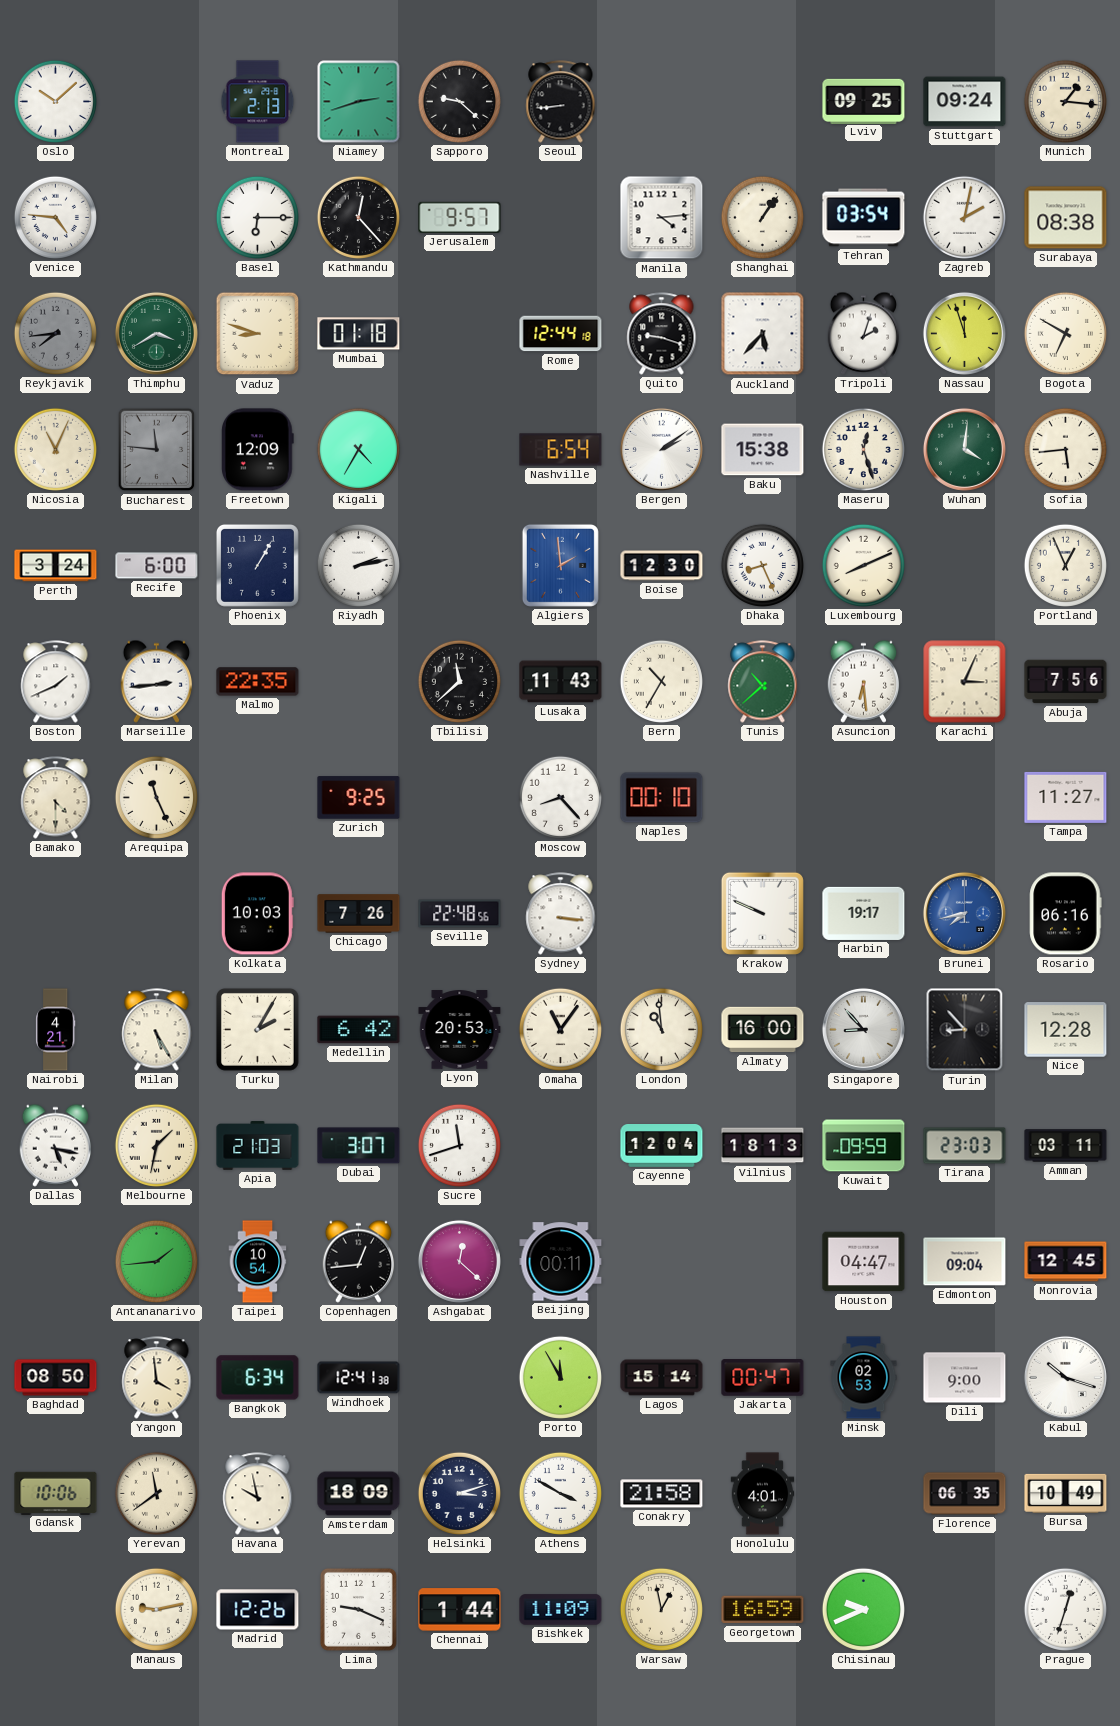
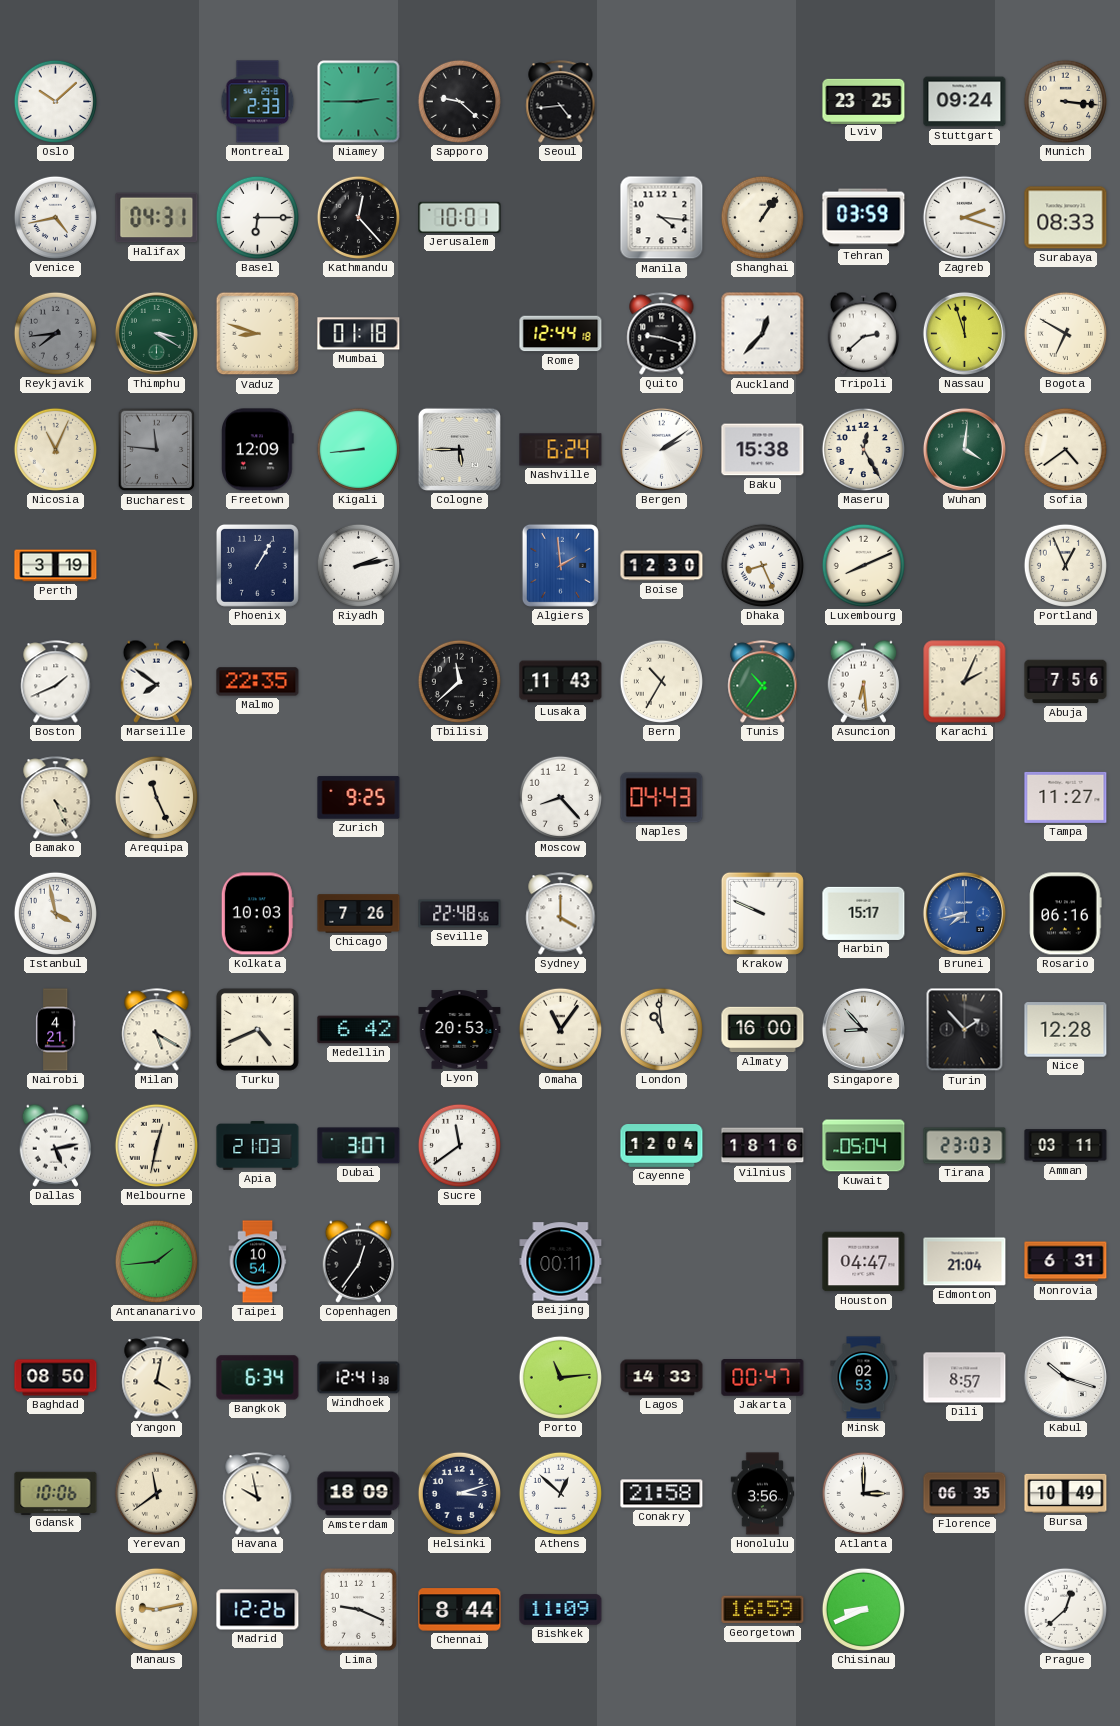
Montreal: 2:13 -> 2:33
Niamey: 2:42 -> 2:45
Seoul: 8:44 -> 4:44
Lviv: 09:25 -> 23:25
Munich: 1:16 -> 3:16
Venice: 4:46 -> 4:43
Halifax: none -> 04:31
Jerusalem: 9:57 -> 10:01
Manila: 4:14 -> 4:16
Tehran: 03:54 -> 03:59
Zagreb: 2:02 -> 2:18
Surabaya: 08:38 -> 08:33
Thimphu: 3:40 -> 3:20
Auckland: 5:37 -> 12:37
Tripoli: 2:03 -> 2:38
Kigali: 4:35 -> 8:44
Cologne: none -> 5:45
Nashville: 6:54 -> 6:24
Maseru: 12:27 -> 12:25
Sofia: 5:44 -> 4:39
Perth: 3:24 -> 3:19
Recife: 6:00 -> none
Marseille: 2:44 -> 7:51
Tunis: 10:38 -> 10:36
Karachi: 3:04 -> 2:04
Bamako: 4:30 -> 4:26
Naples: 00:10 -> 04:43
Istanbul: none -> 3:58
Sydney: 3:16 -> 4:00
Harbin: 19:17 -> 15:17
Milan: 5:25 -> 5:20
Turku: 2:05 -> 4:41
Turin: 8:53 -> 1:53
Dallas: 5:17 -> 5:13
Melbourne: 1:32 -> 12:32
Sucre: 11:42 -> 11:39
Vilnius: 18:13 -> 18:16
Kuwait: 09:59 -> 05:04
Copenhagen: 12:44 -> 12:36
Ashgabat: 12:22 -> none
Edmonton: 09:04 -> 21:04
Monrovia: 12:45 -> 6:31
Yangon: 3:59 -> 4:02
Porto: 11:55 -> 11:14
Lagos: 15:14 -> 14:33
Dili: 9:00 -> 8:57
Athens: 3:50 -> 12:52
Honolulu: 4:01 -> 3:56
Atlanta: none -> 3:00
Chennai: 1:44 -> 8:44
Warsaw: 12:58 -> none
Chisinau: 9:41 -> 8:41
Prague: 12:33 -> 12:38
